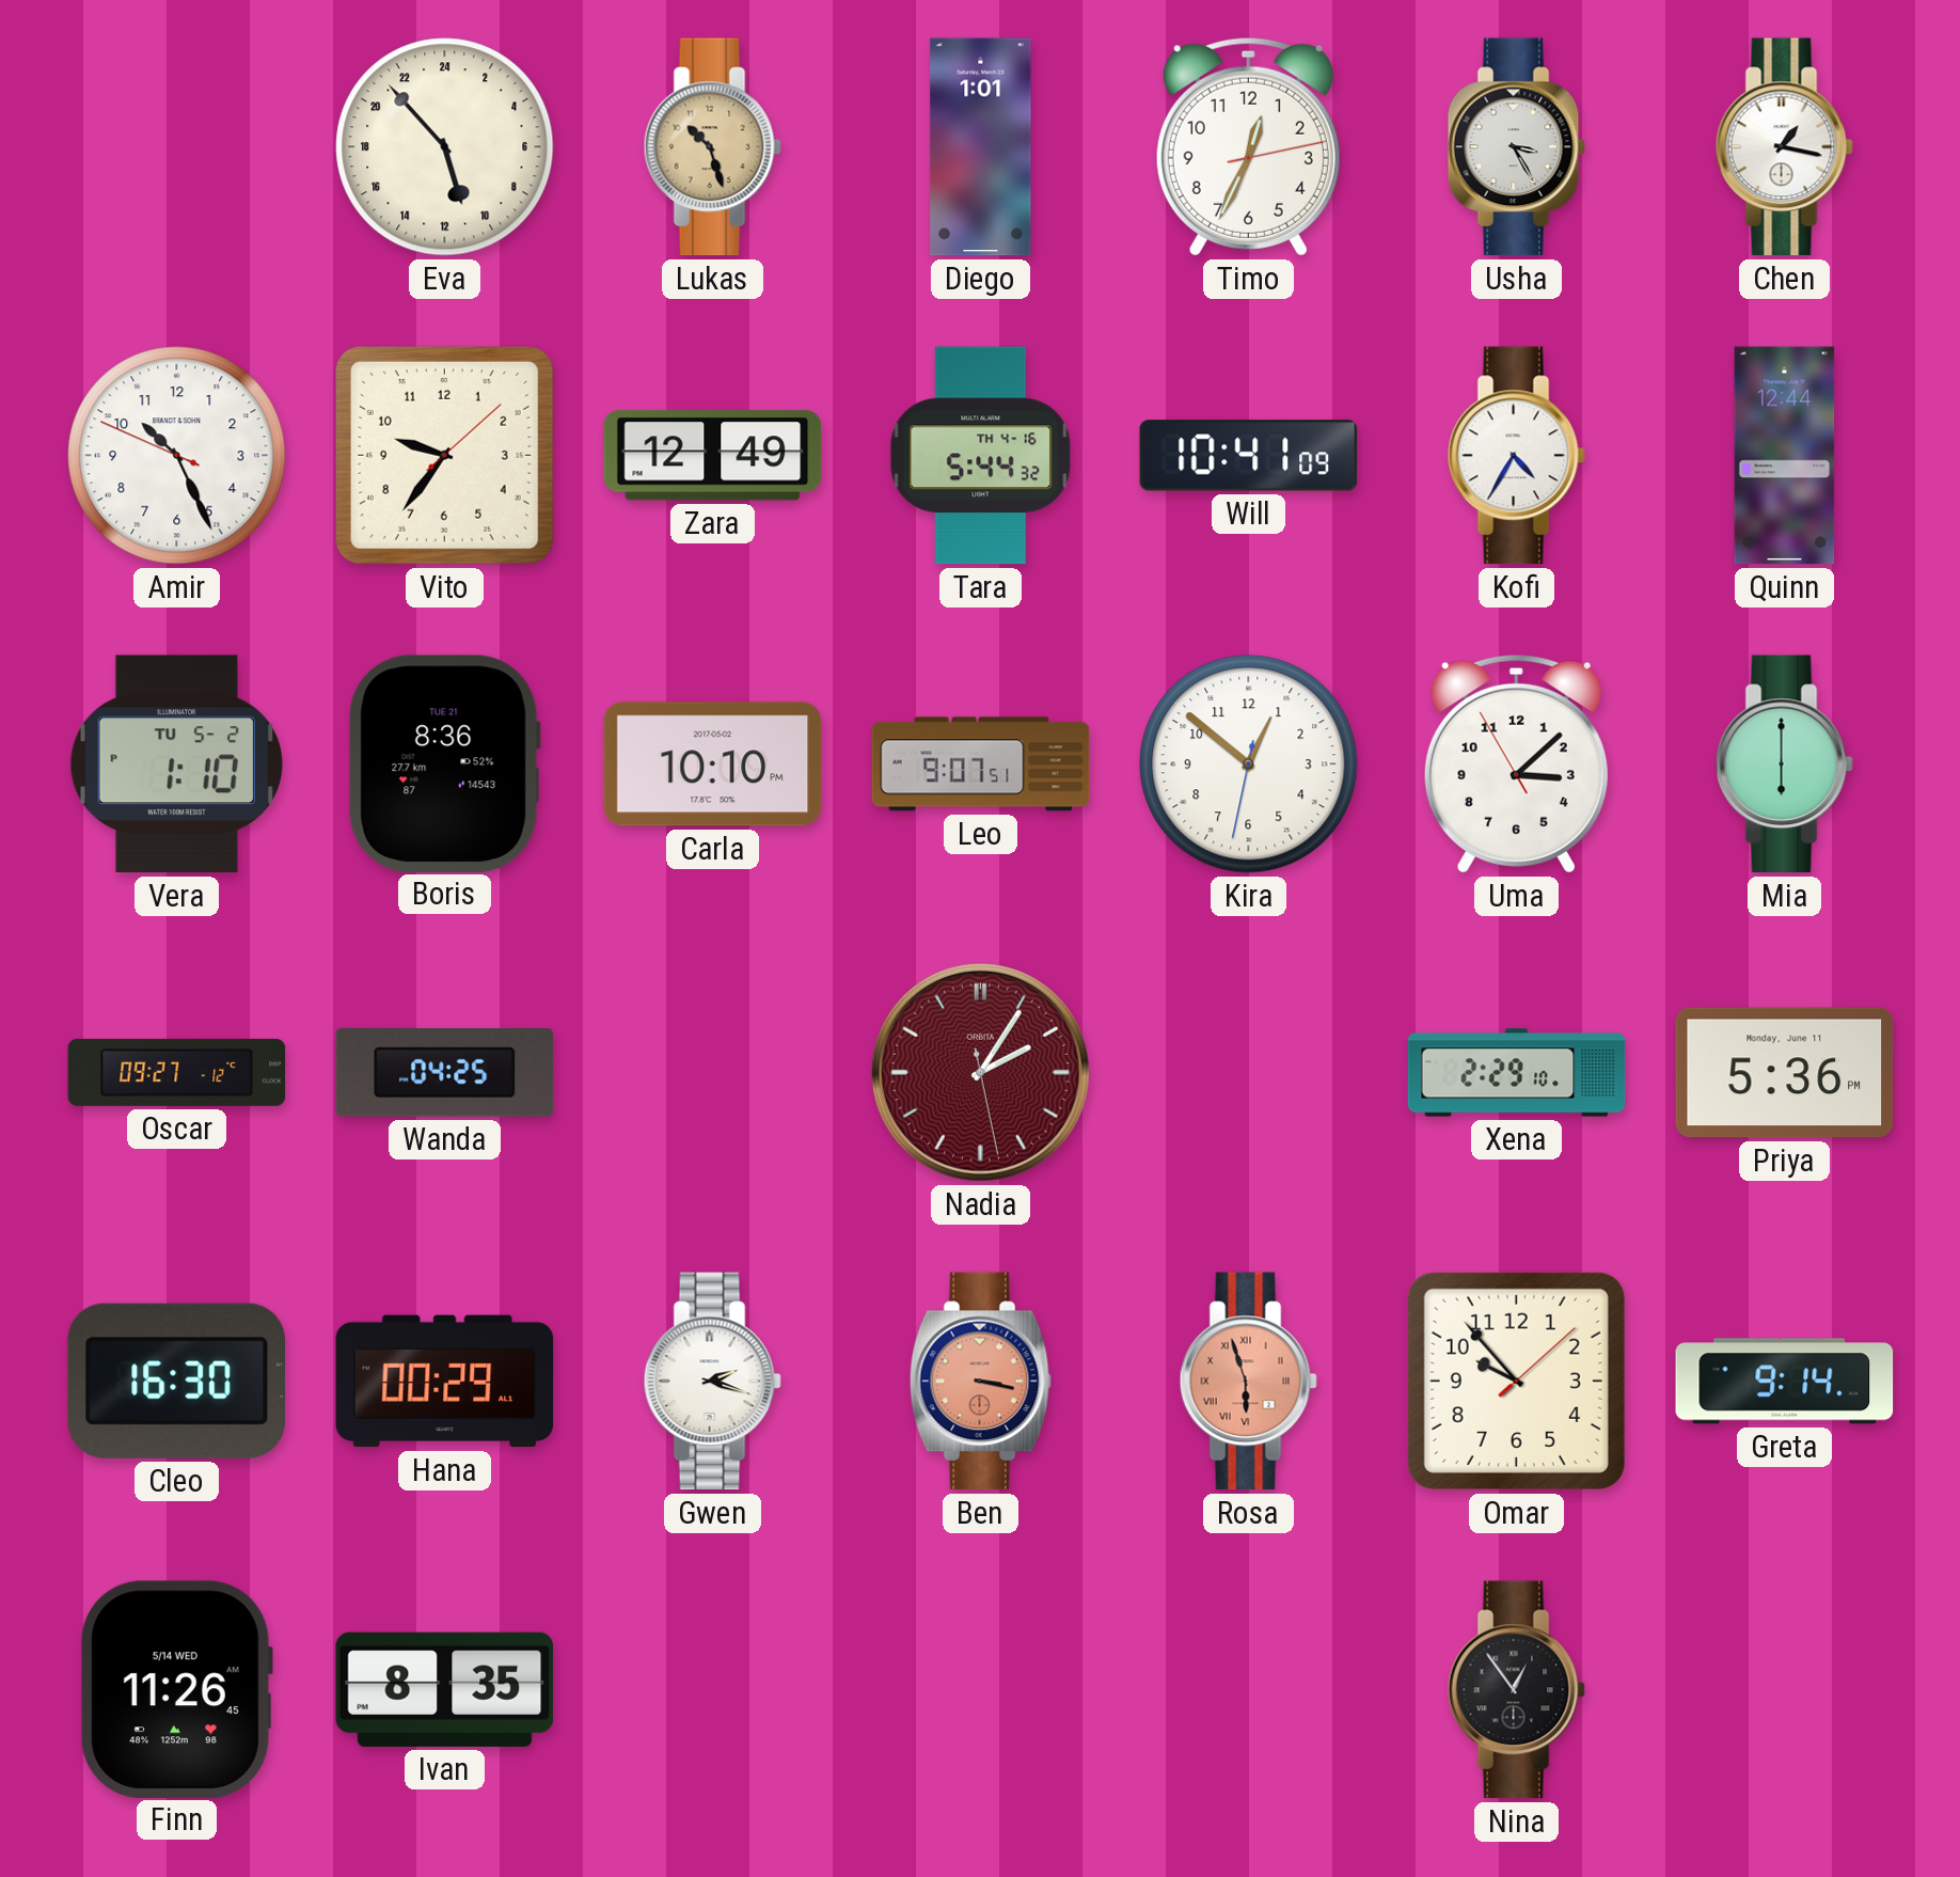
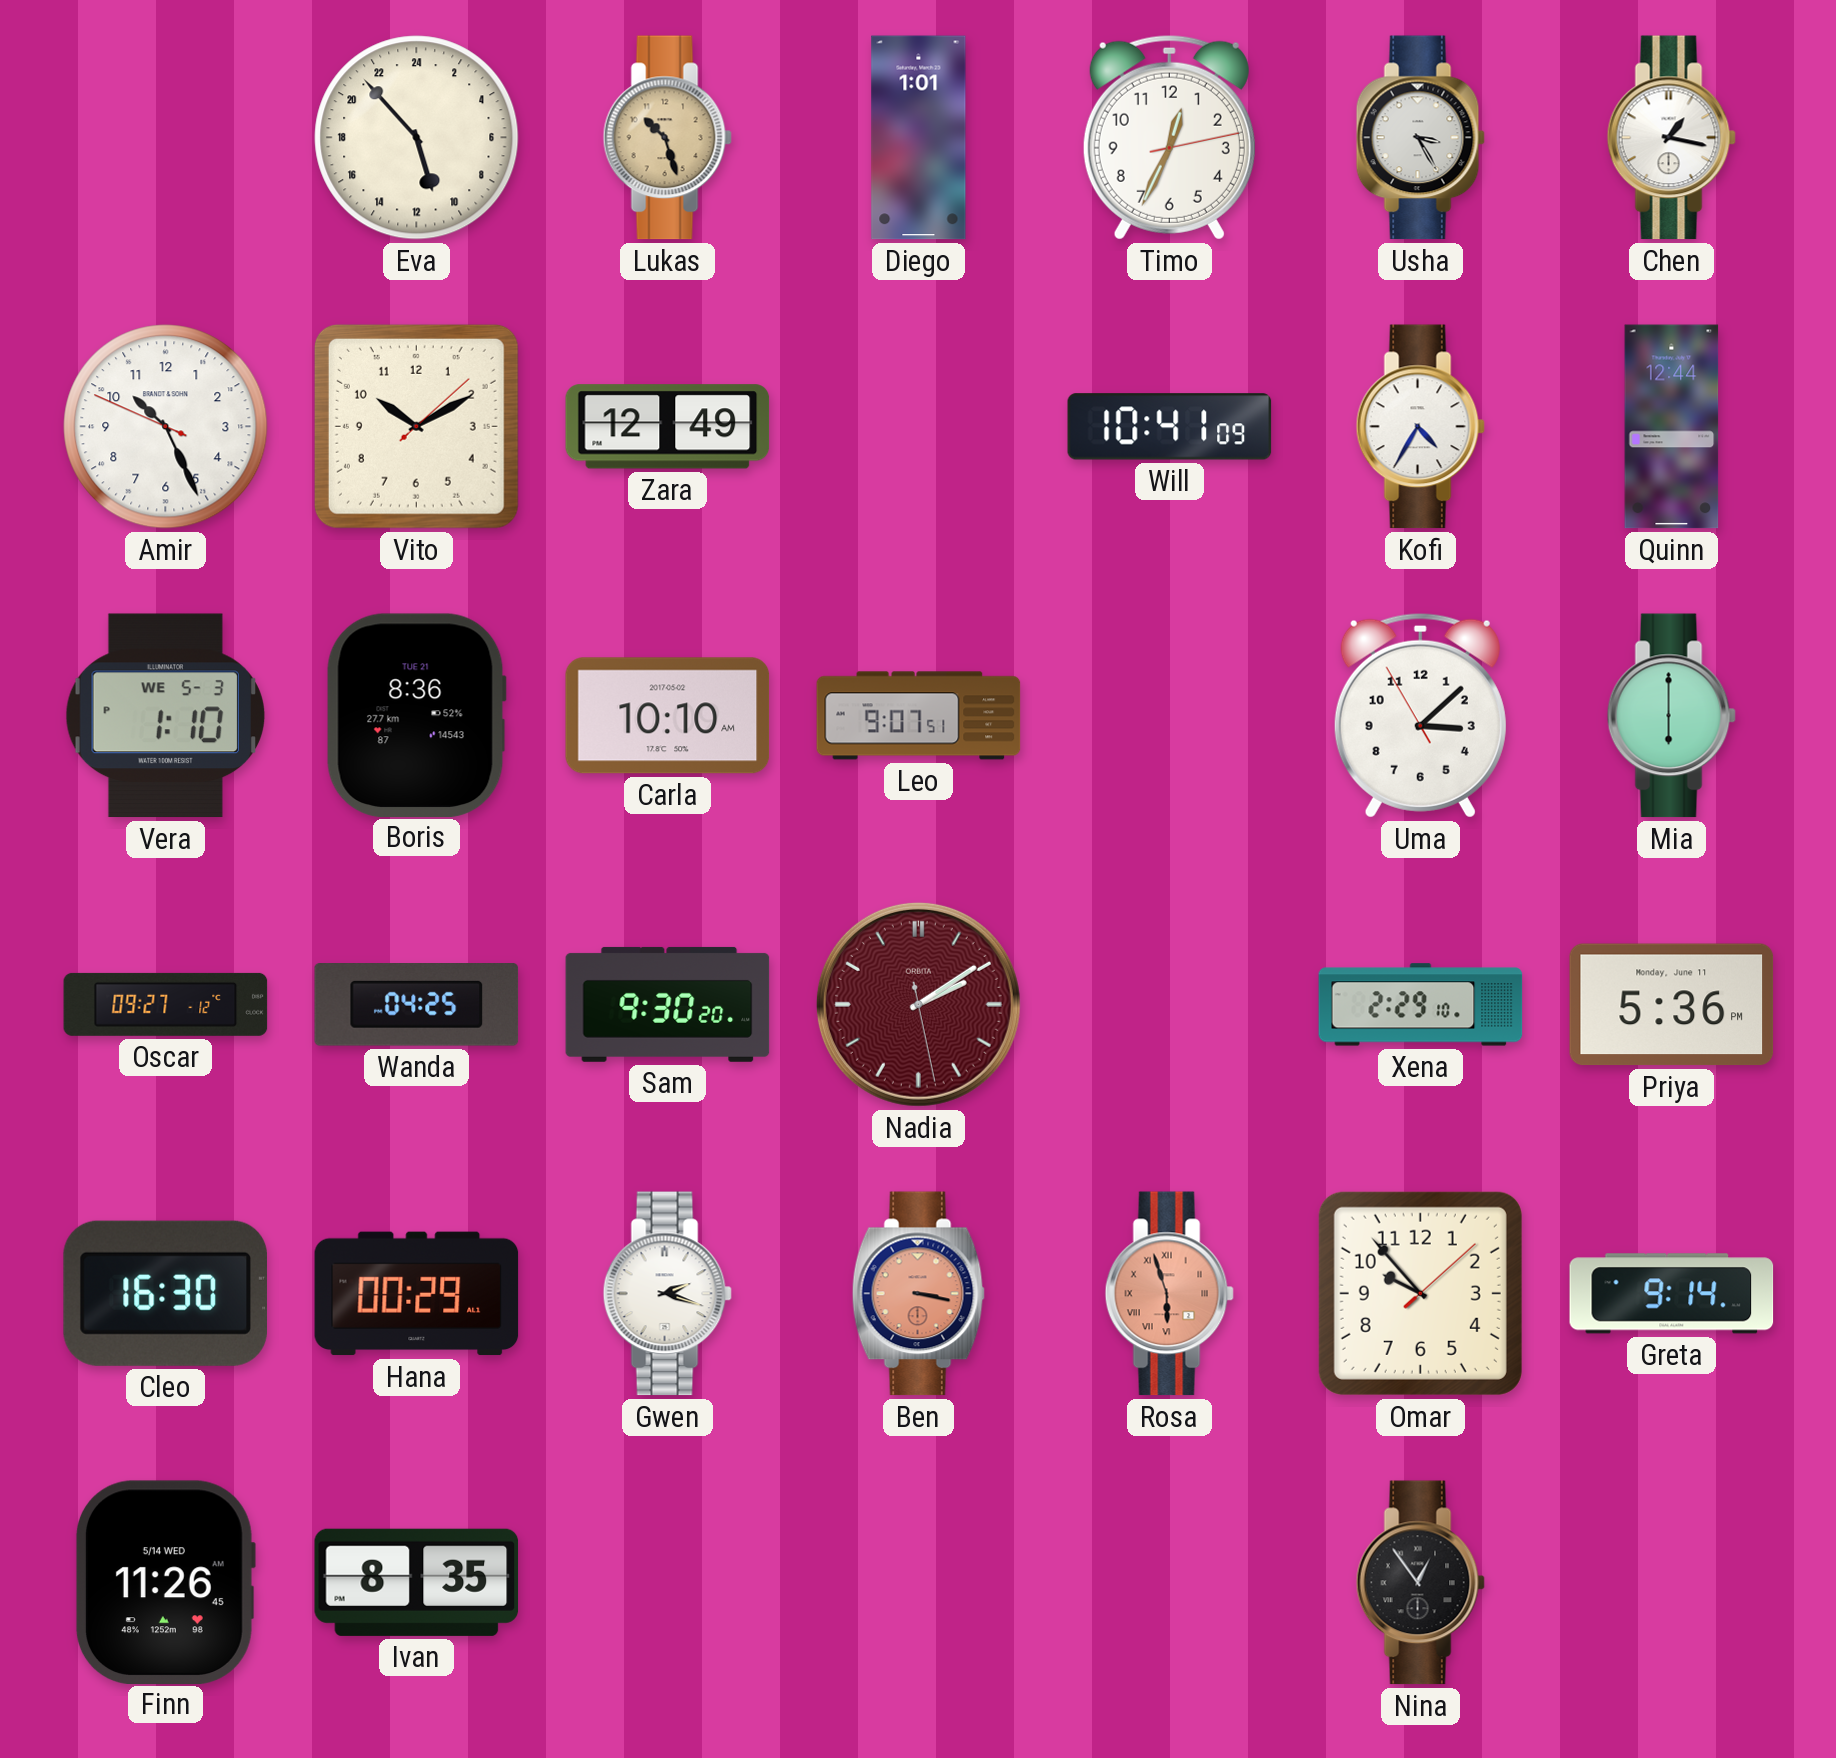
Vito: 9:36 -> 10:10
Tara: 5:44 -> none
Vera date: TU 5-2 -> WE 5-3
Carla: 10:10 PM -> 10:10 AM
Kira: 12:51 -> none
Sam: none -> 9:30
Nadia: 2:05 -> 2:09
